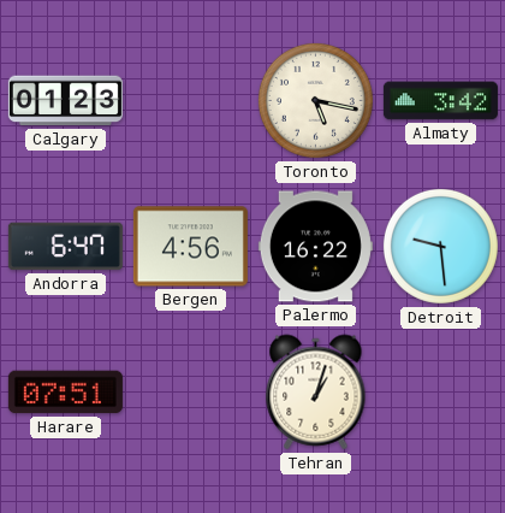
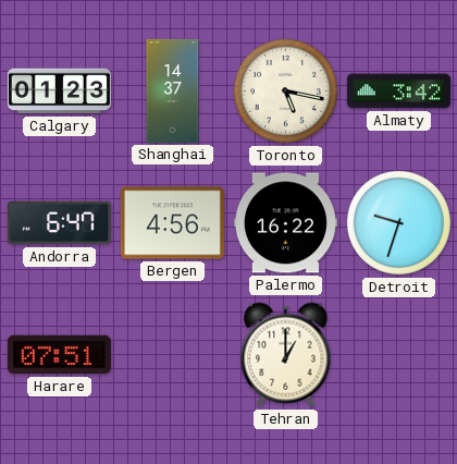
Shanghai: none -> 14:37
Detroit: 9:29 -> 9:33
Tehran: 1:03 -> 1:00
